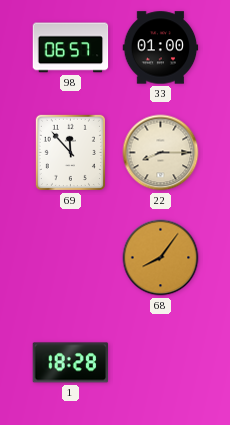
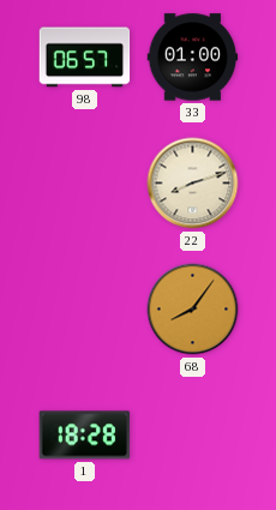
69: 11:53 -> none
22: 8:15 -> 8:12
